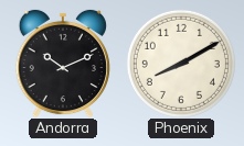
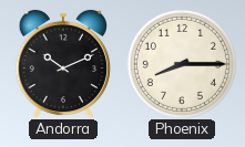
Phoenix: 8:10 -> 8:15
